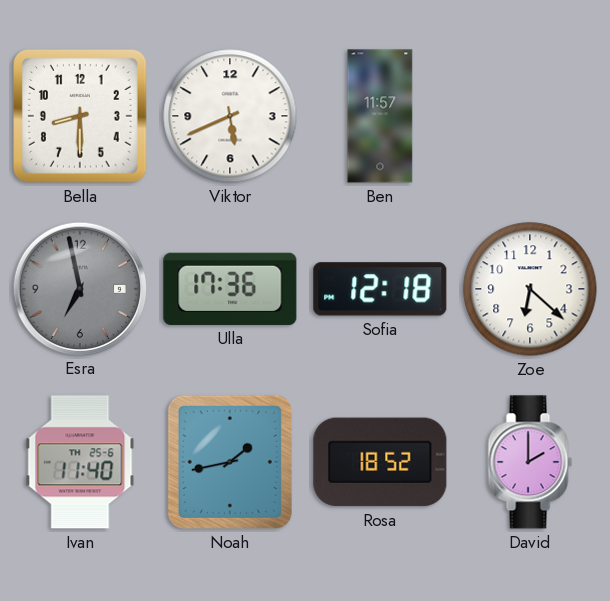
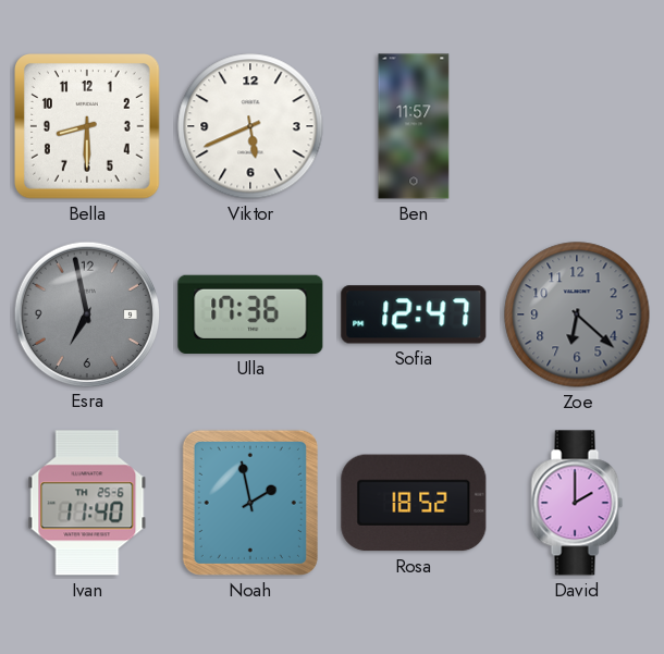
Sofia: 12:18 -> 12:47
Zoe dial: white -> grey
Noah: 1:43 -> 1:58
